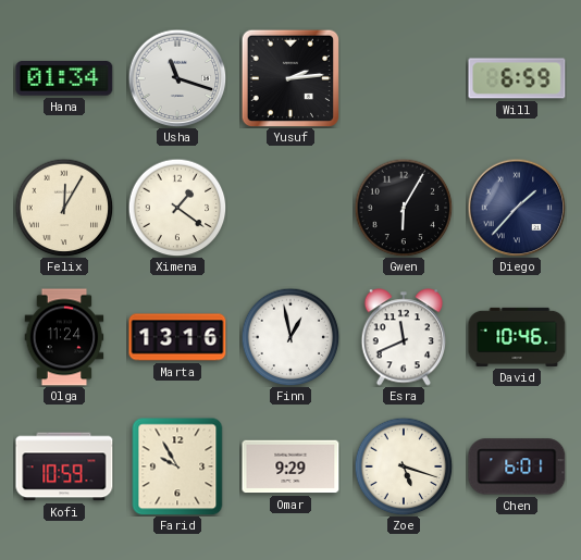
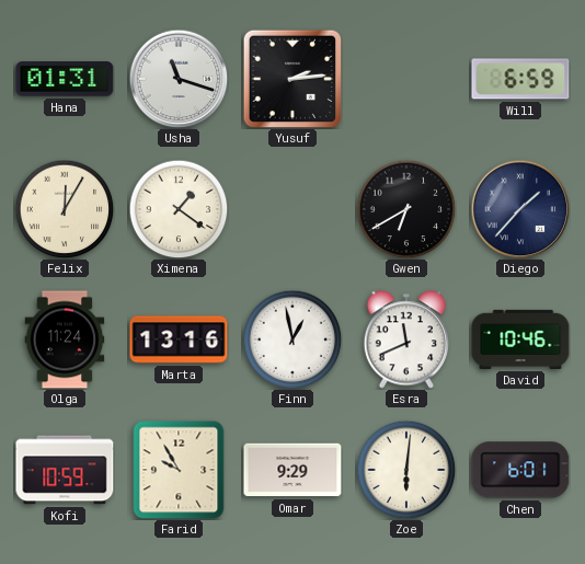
Hana: 01:34 -> 01:31
Gwen: 6:05 -> 6:40
Zoe: 5:18 -> 6:01
